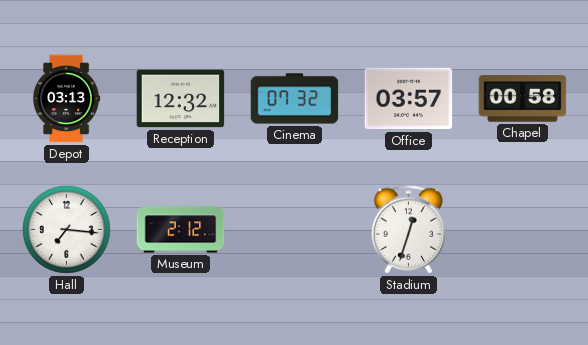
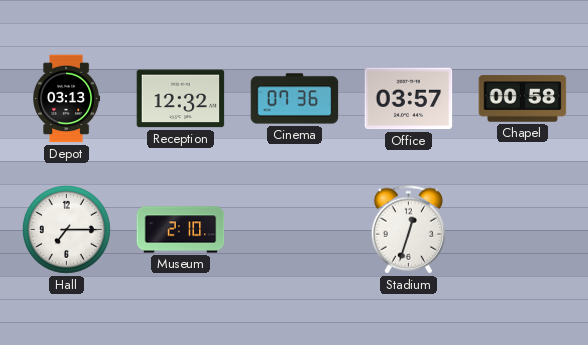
Cinema: 07:32 -> 07:36
Hall: 7:16 -> 7:15
Museum: 2:12 -> 2:10
